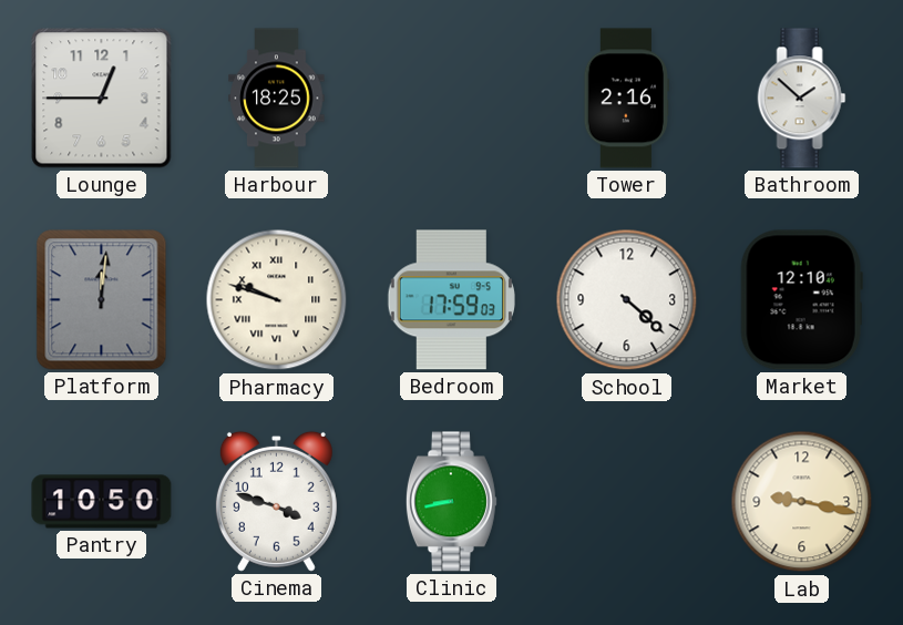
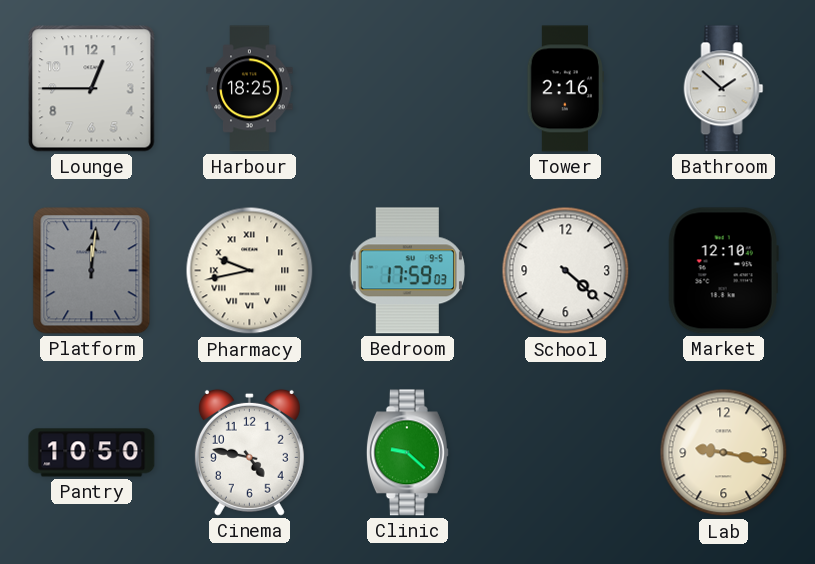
Pharmacy: 9:48 -> 9:43
Cinema: 3:48 -> 4:47
Clinic: 8:43 -> 9:22
